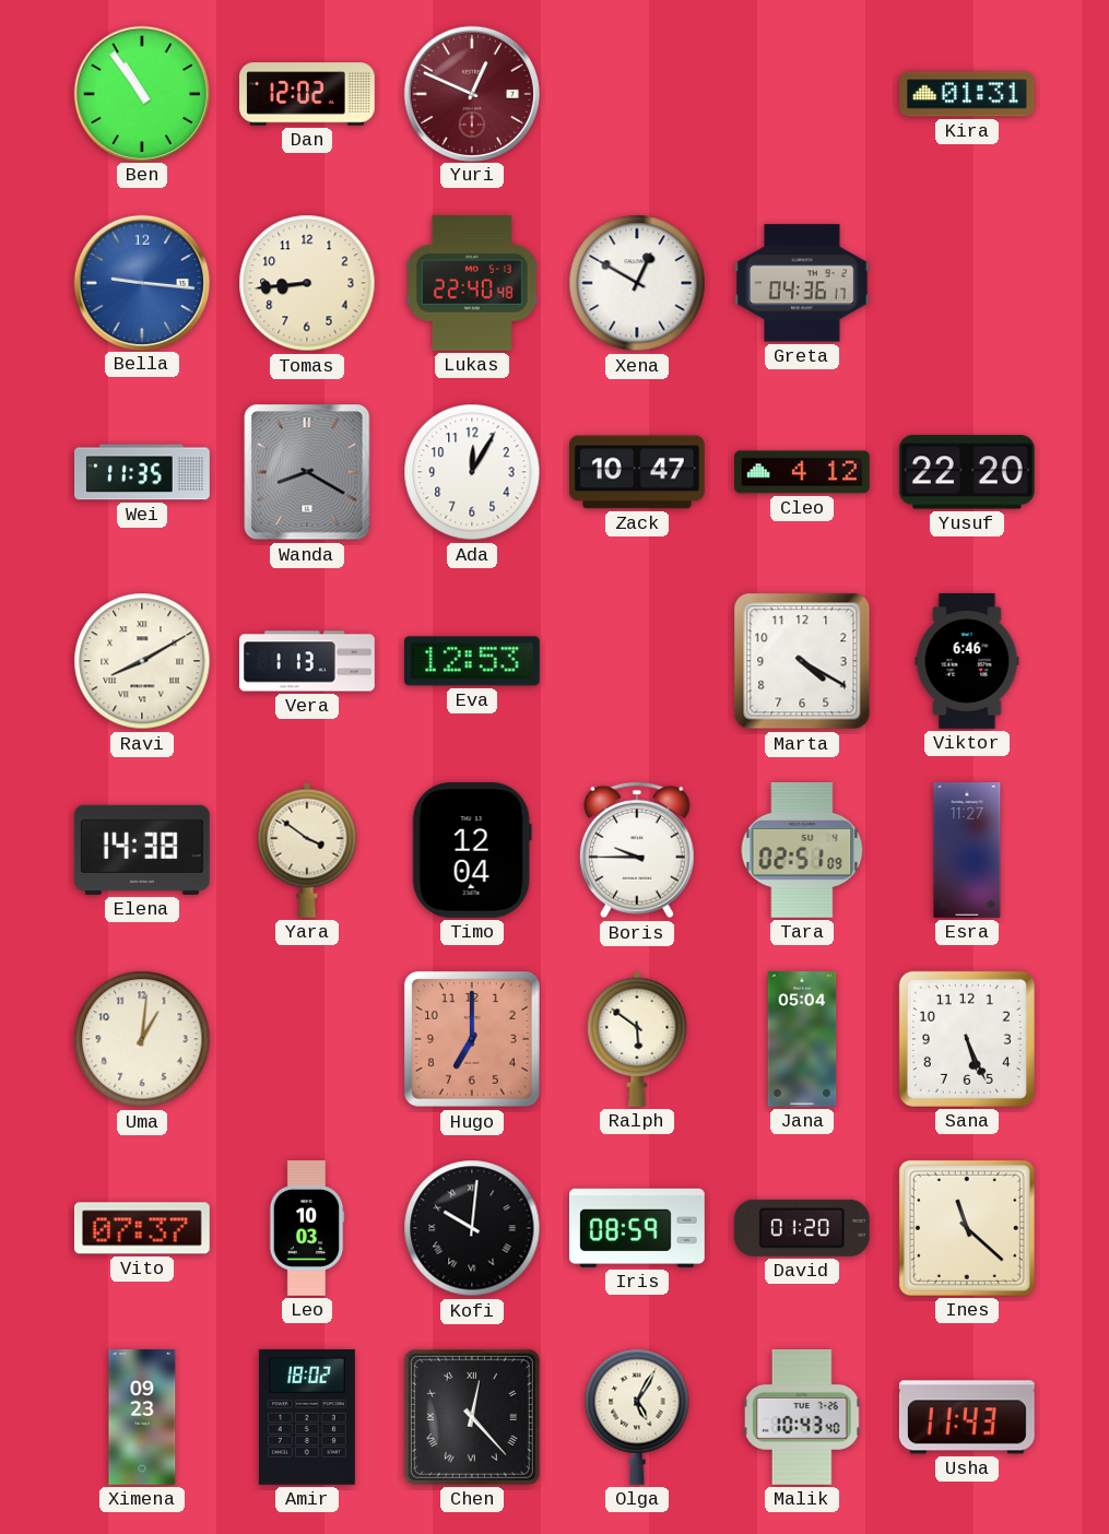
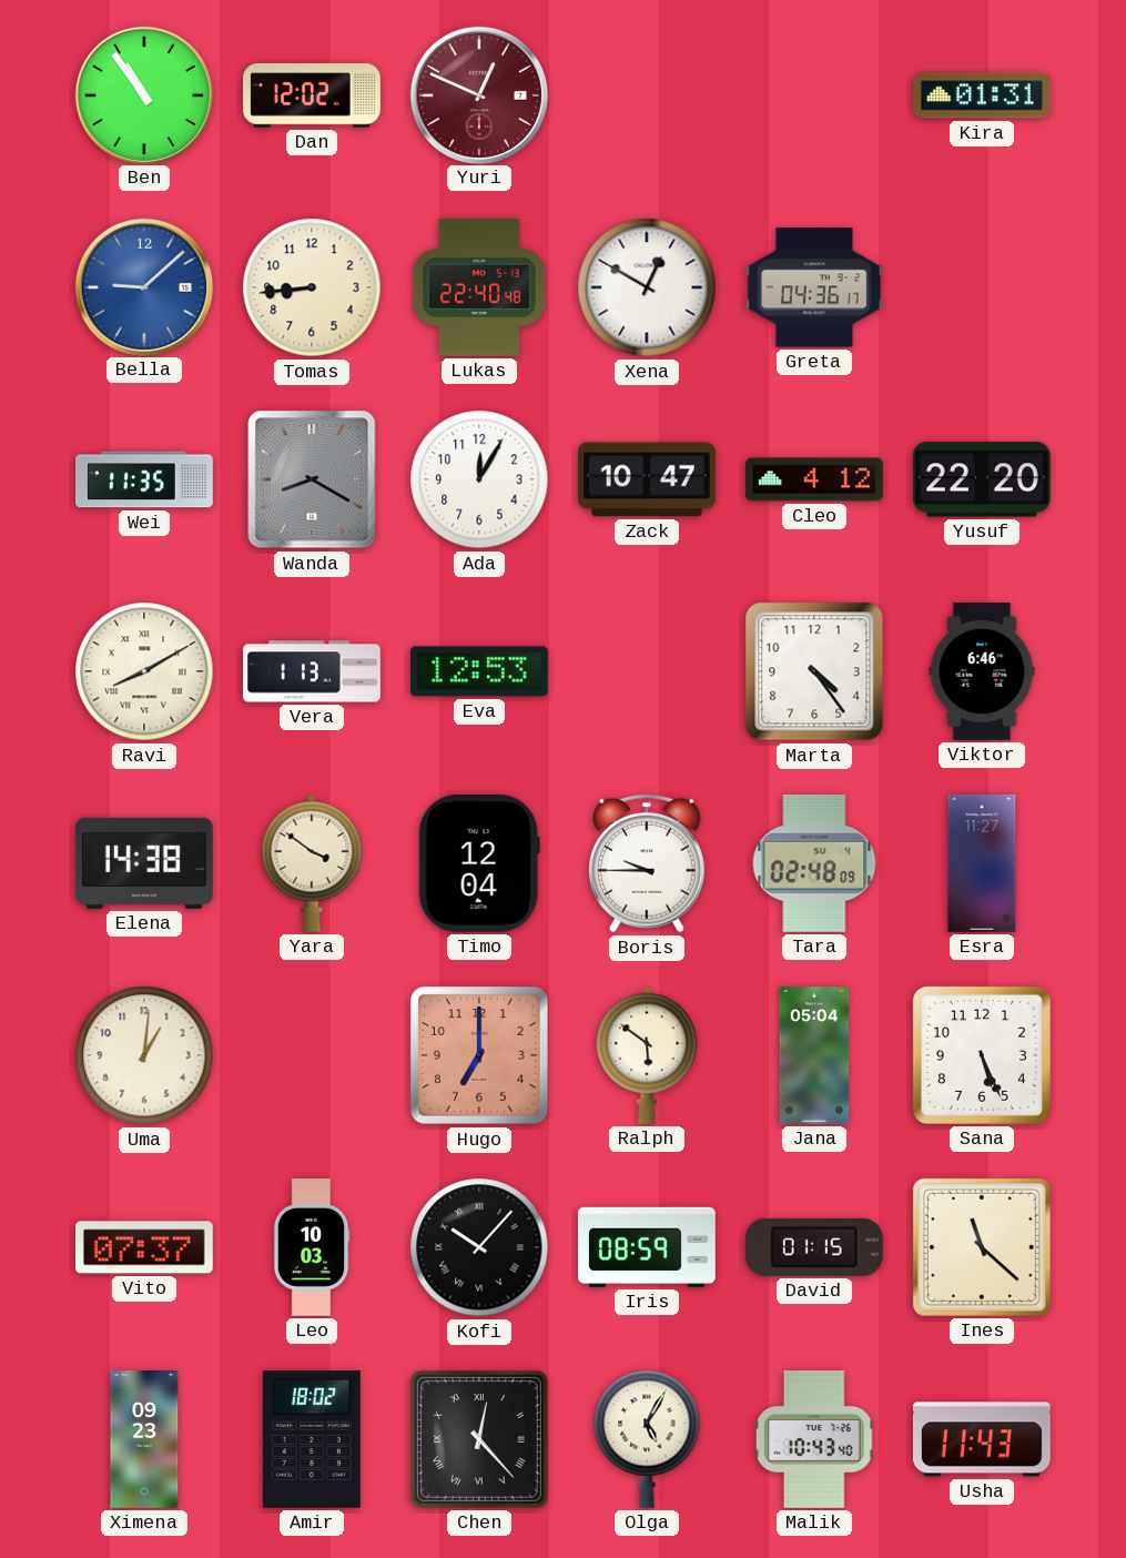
Bella: 9:16 -> 9:08
Marta: 4:20 -> 4:24
Tara: 02:51 -> 02:48
Kofi: 10:01 -> 10:07
David: 01:20 -> 01:15
